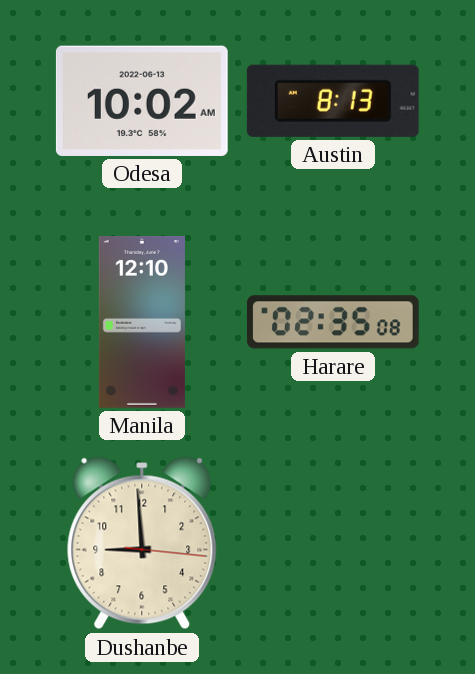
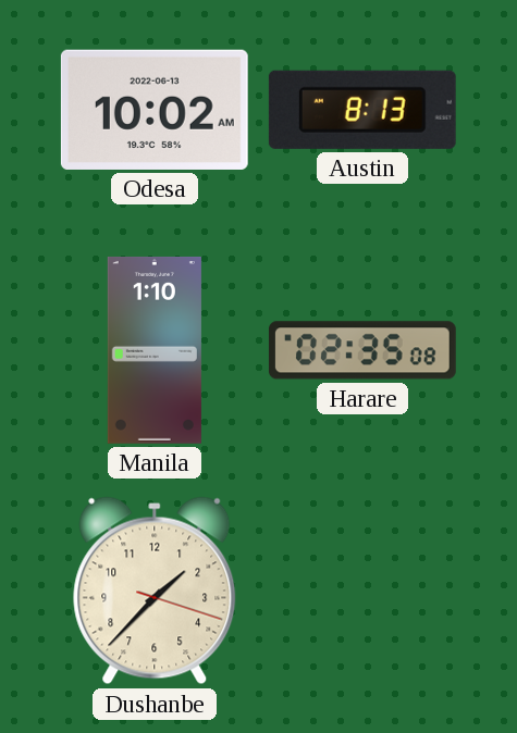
Manila: 12:10 -> 1:10
Dushanbe: 8:59 -> 1:37
